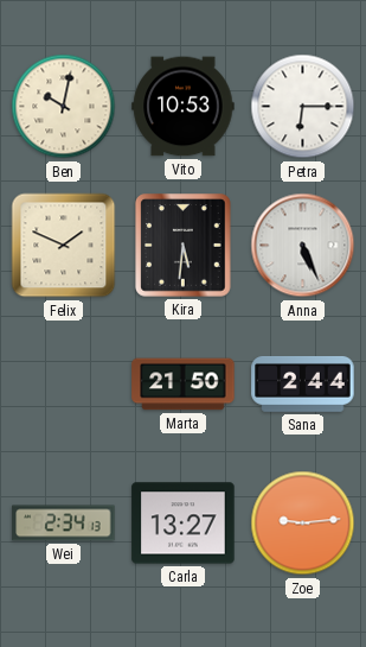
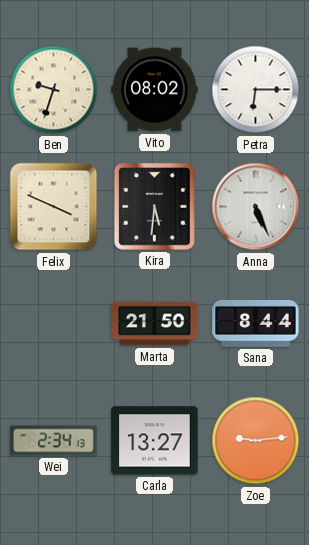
Ben: 10:02 -> 9:33
Vito: 10:53 -> 08:02
Felix: 1:49 -> 3:49
Sana: 2:44 -> 8:44
